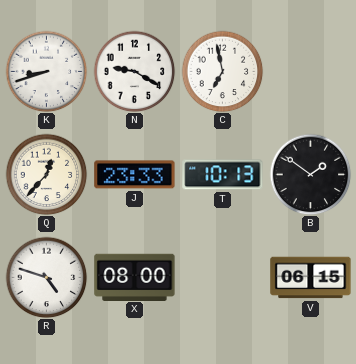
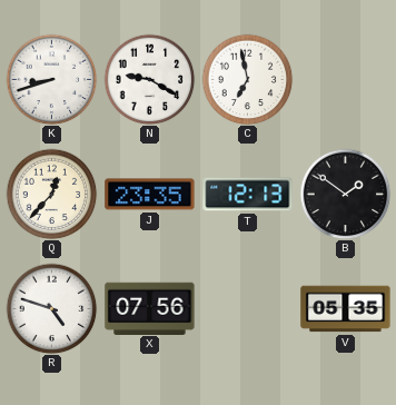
J: 23:33 -> 23:35
T: 10:13 -> 12:13
X: 08:00 -> 07:56
V: 06:15 -> 05:35
